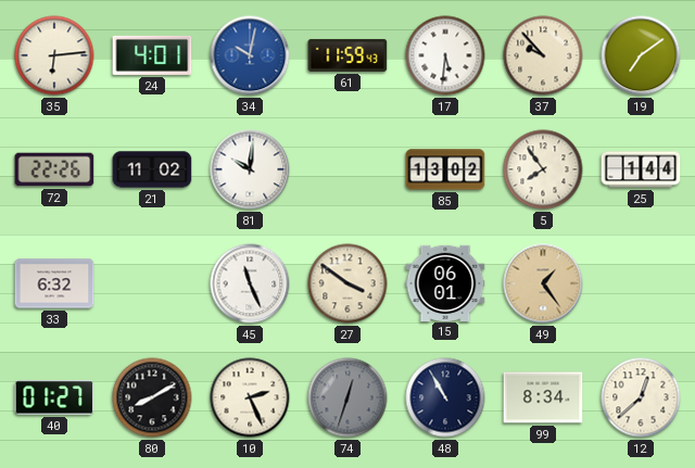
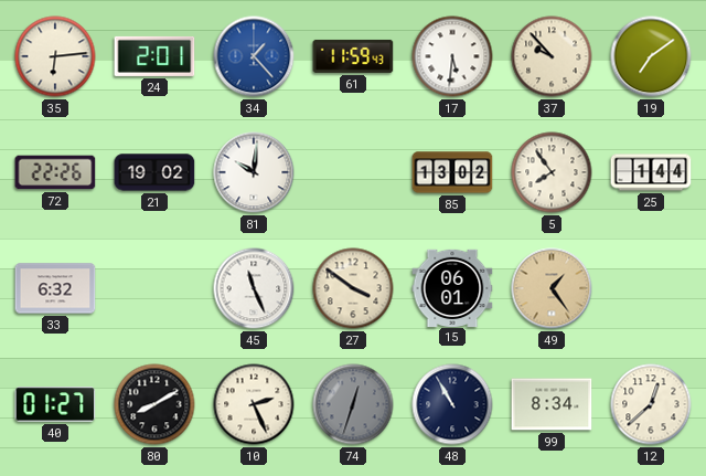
24: 4:01 -> 2:01
34: 10:02 -> 1:23
21: 11:02 -> 19:02
